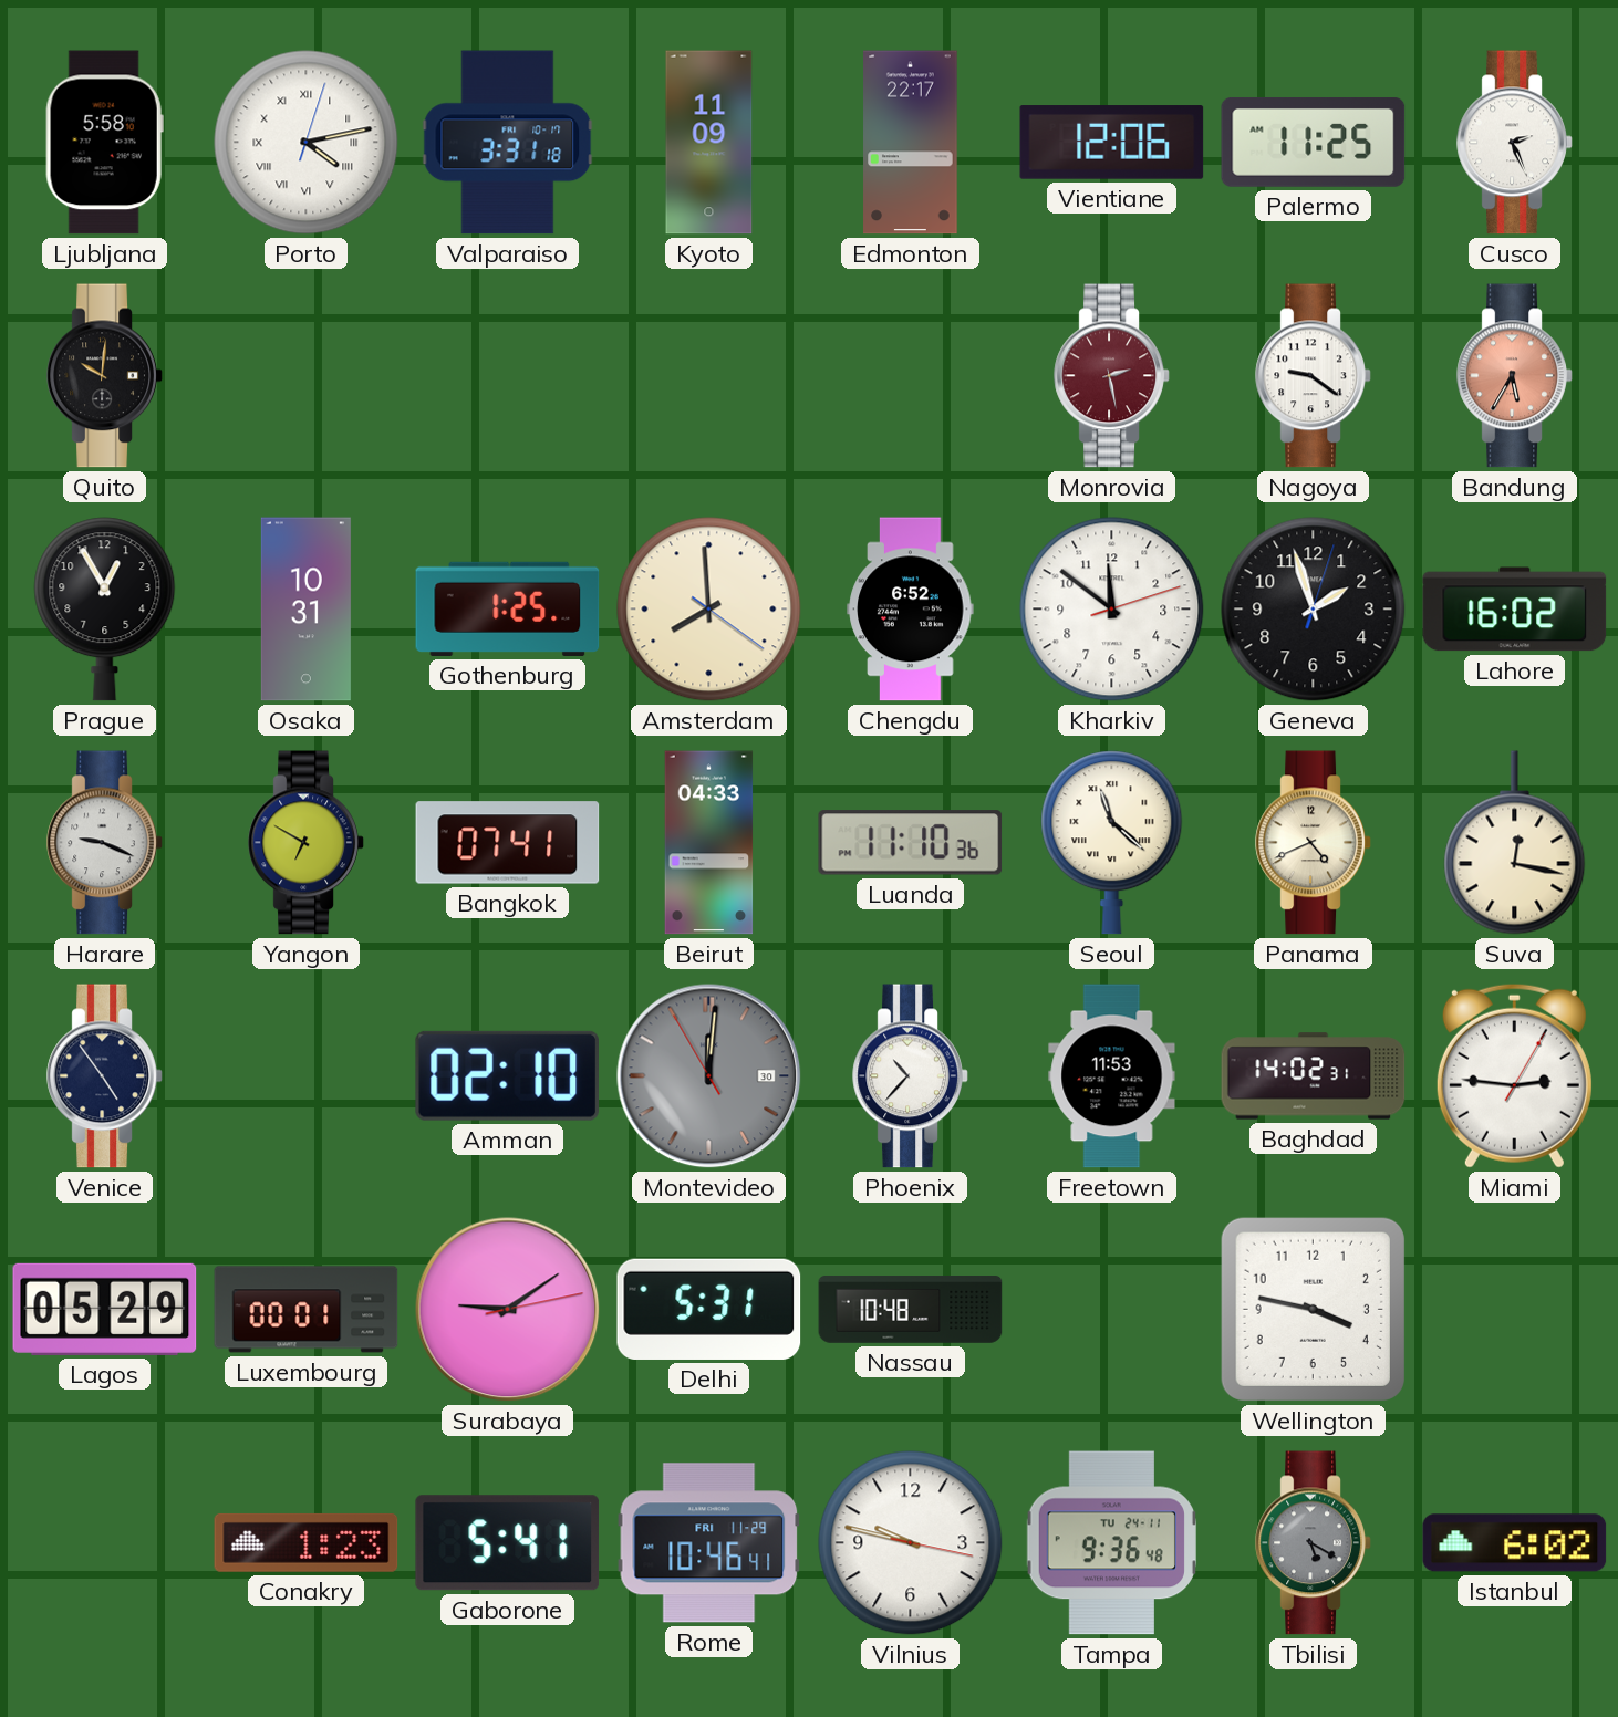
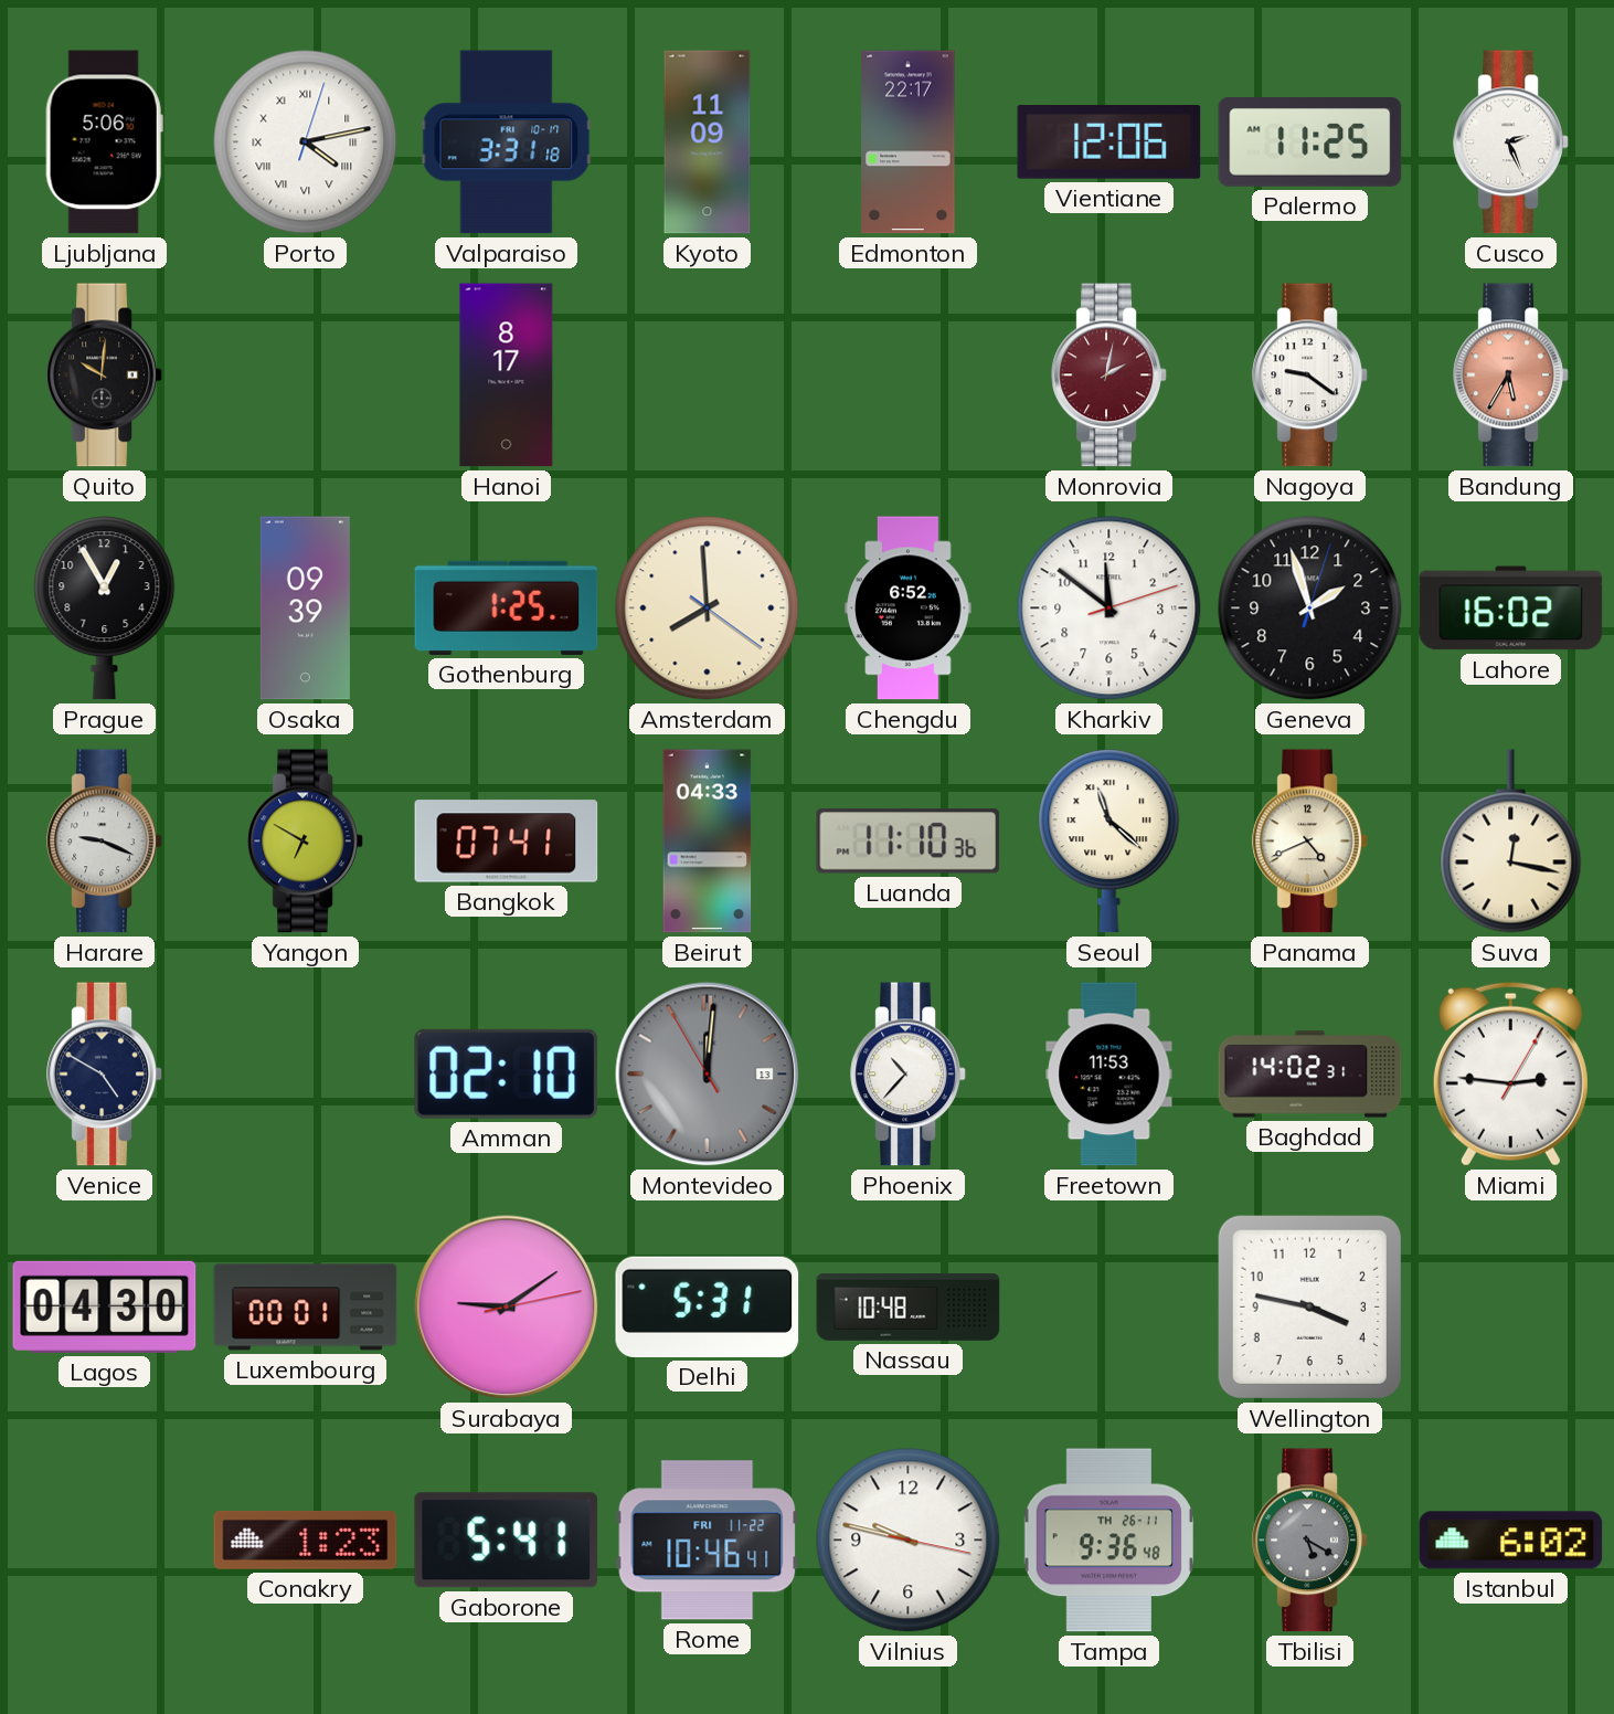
Ljubljana: 5:58 -> 5:06
Hanoi: none -> 8:17
Monrovia: 2:28 -> 2:02
Osaka: 10:31 -> 09:39
Venice: 4:54 -> 4:50
Montevideo date: 30 -> 13
Lagos: 05:29 -> 04:30
Rome date: FRI 11-29 -> FRI 11-22
Tampa date: TU 24-11 -> TH 26-11
